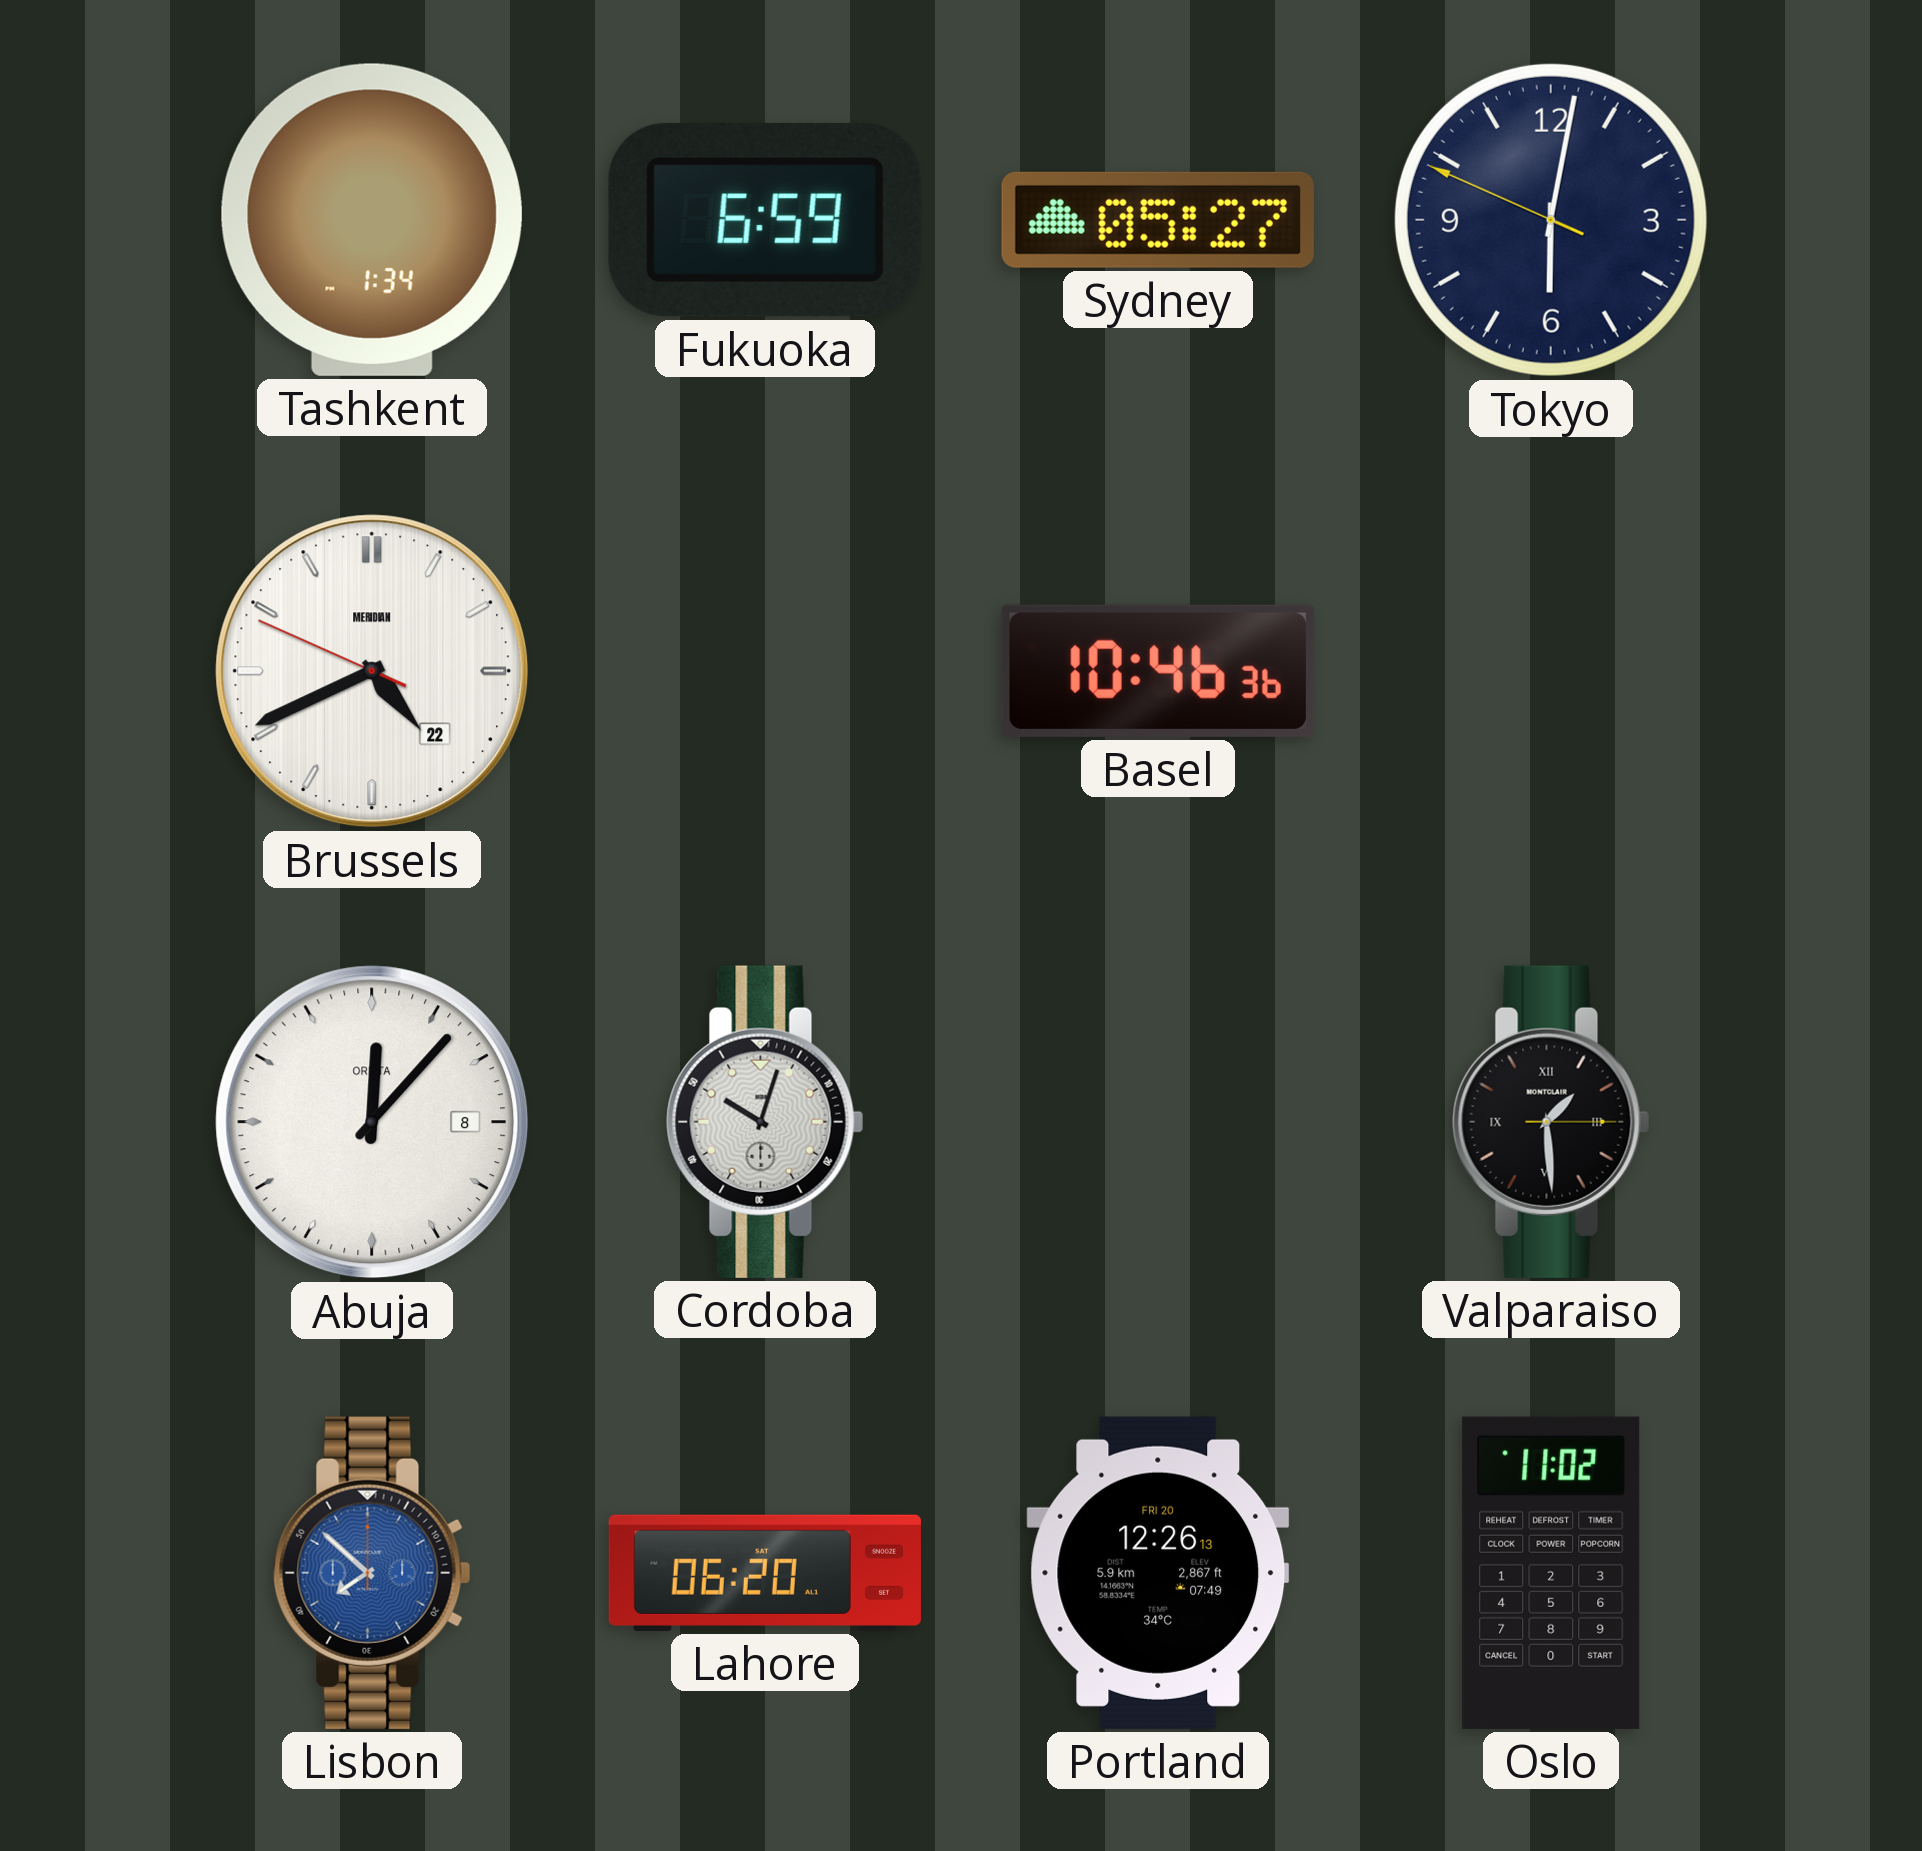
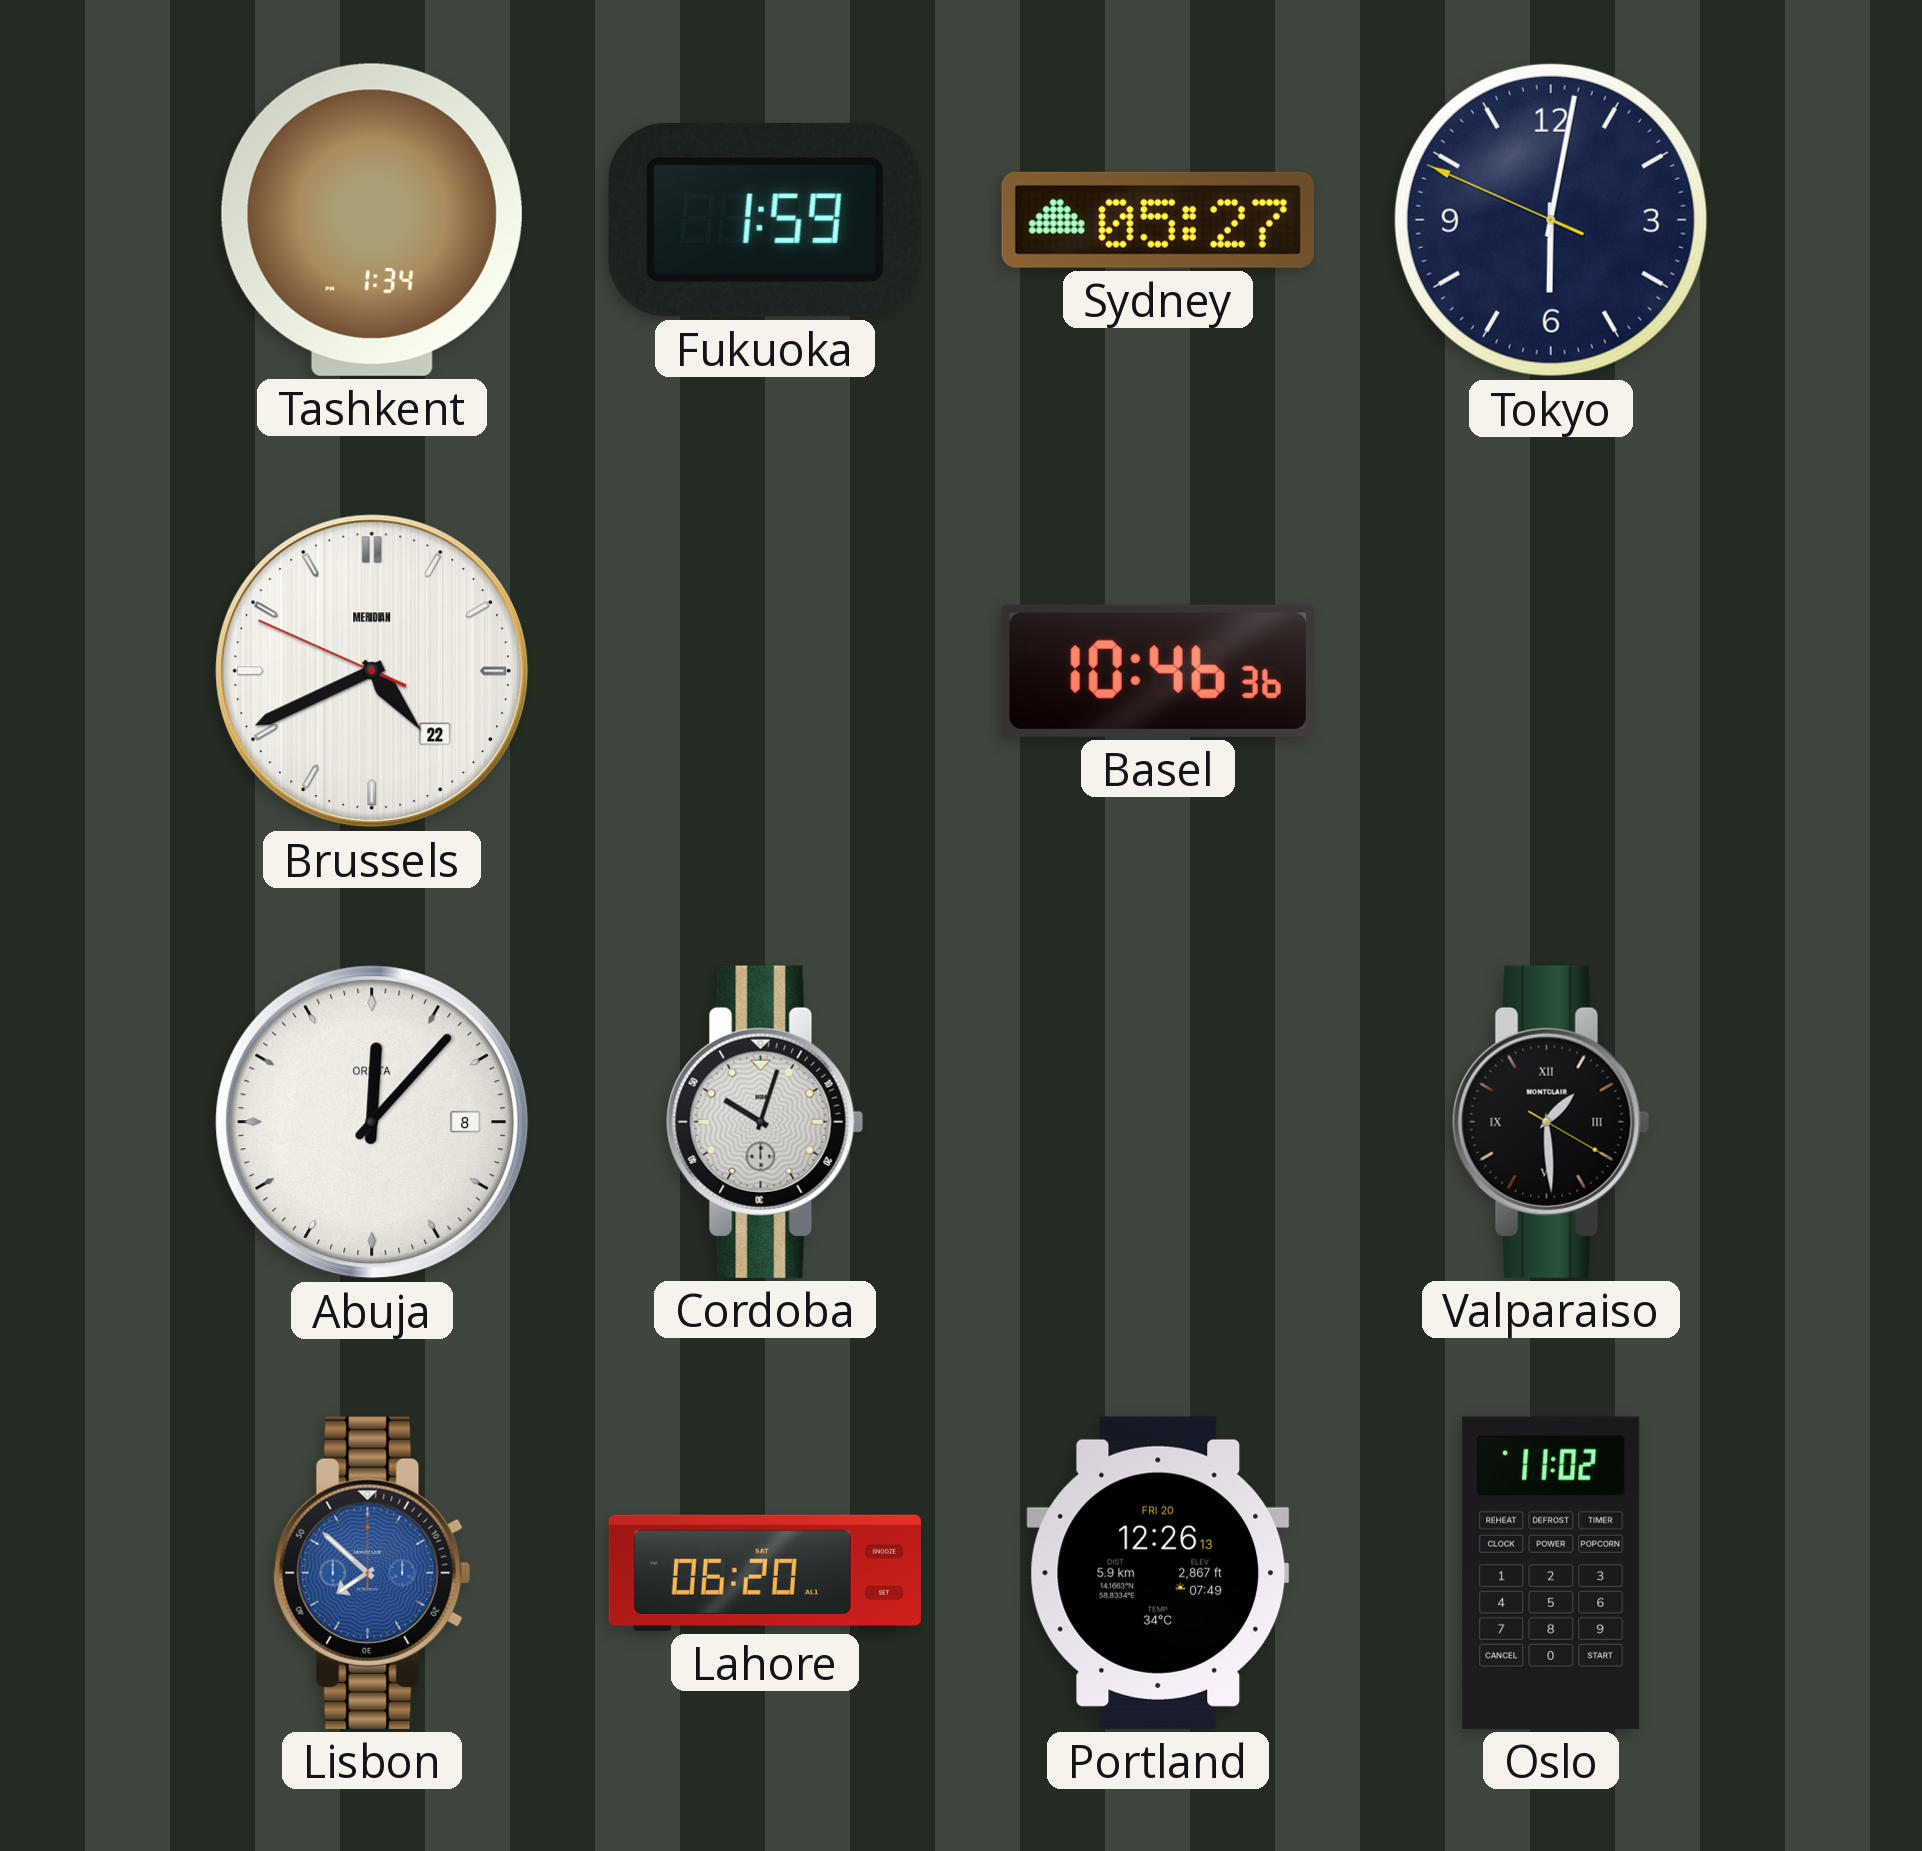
Fukuoka: 6:59 -> 1:59
Valparaiso: 1:29:15 -> 1:29:20
